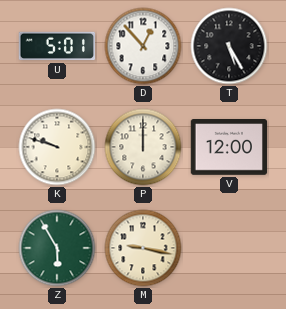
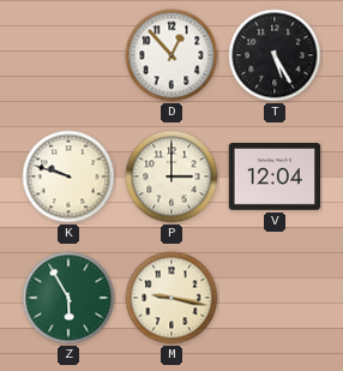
U: 5:01 -> none
P: 12:00 -> 3:00
V: 12:00 -> 12:04
